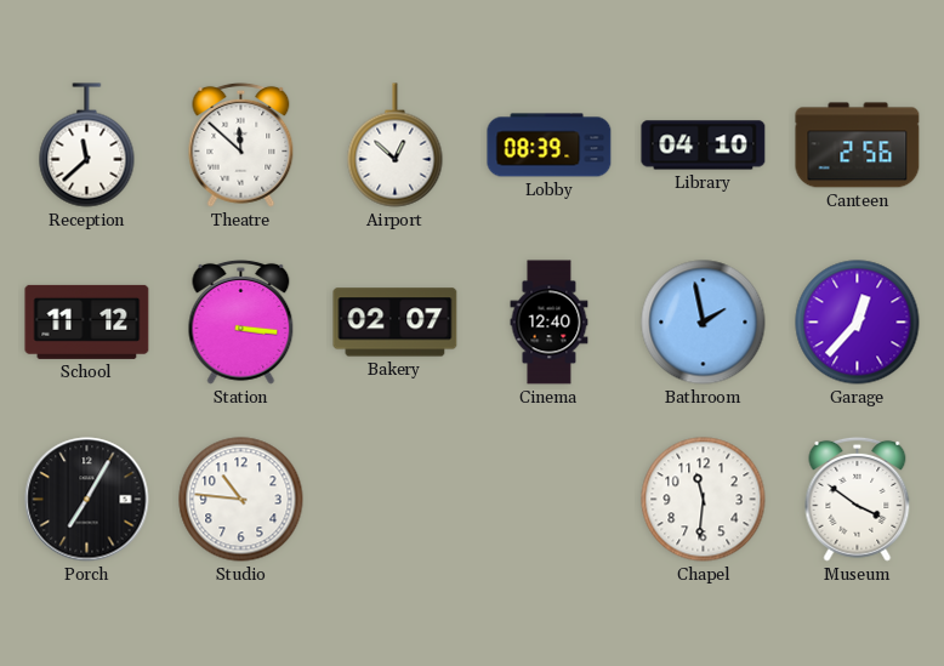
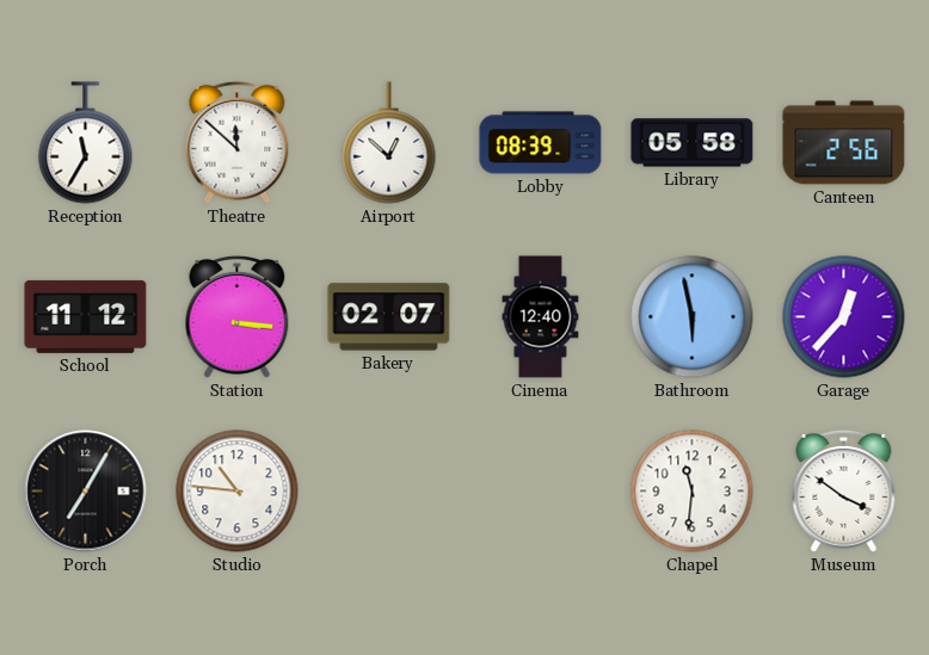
Reception: 11:38 -> 11:35
Library: 04:10 -> 05:58
Bathroom: 1:58 -> 5:58
